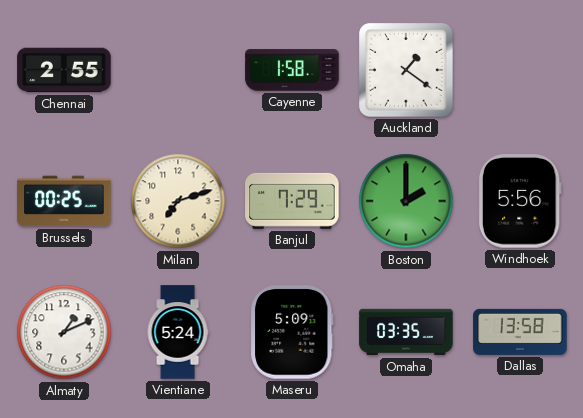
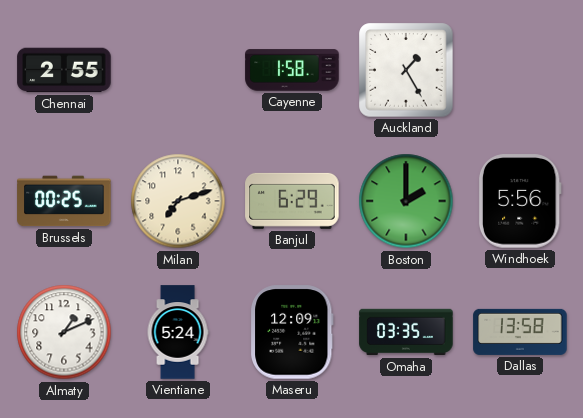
Auckland: 1:21 -> 1:25
Banjul: 7:29 -> 6:29
Maseru: 5:09 -> 12:09
